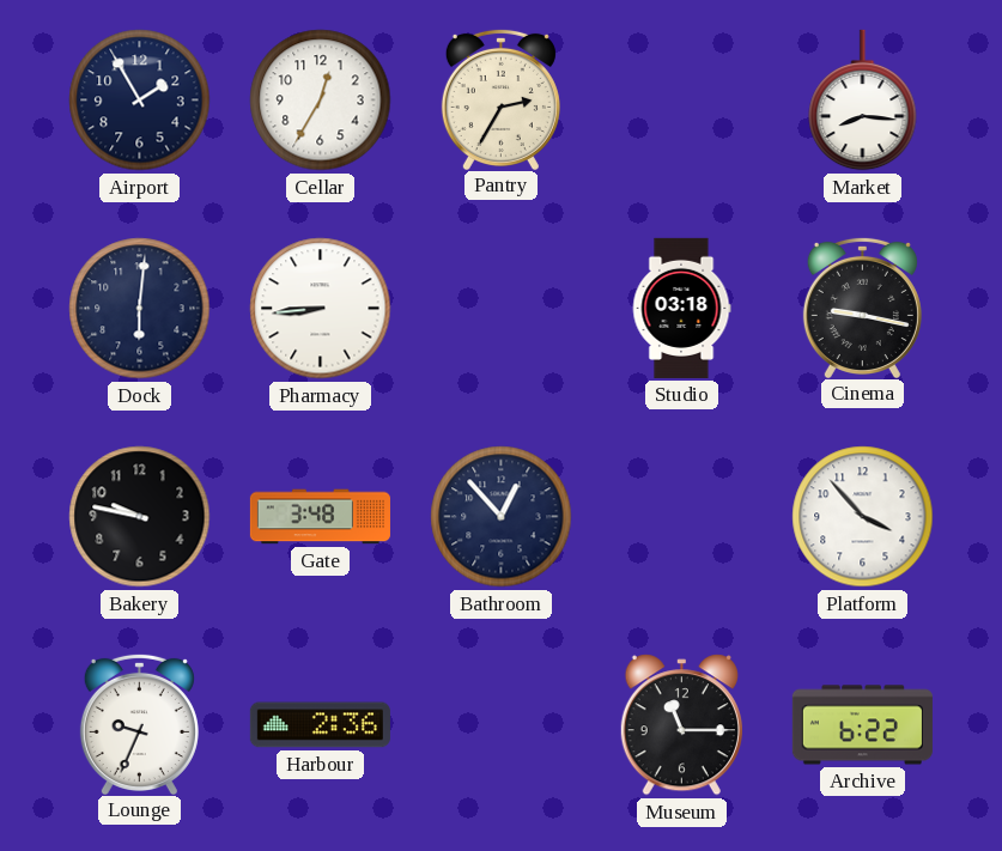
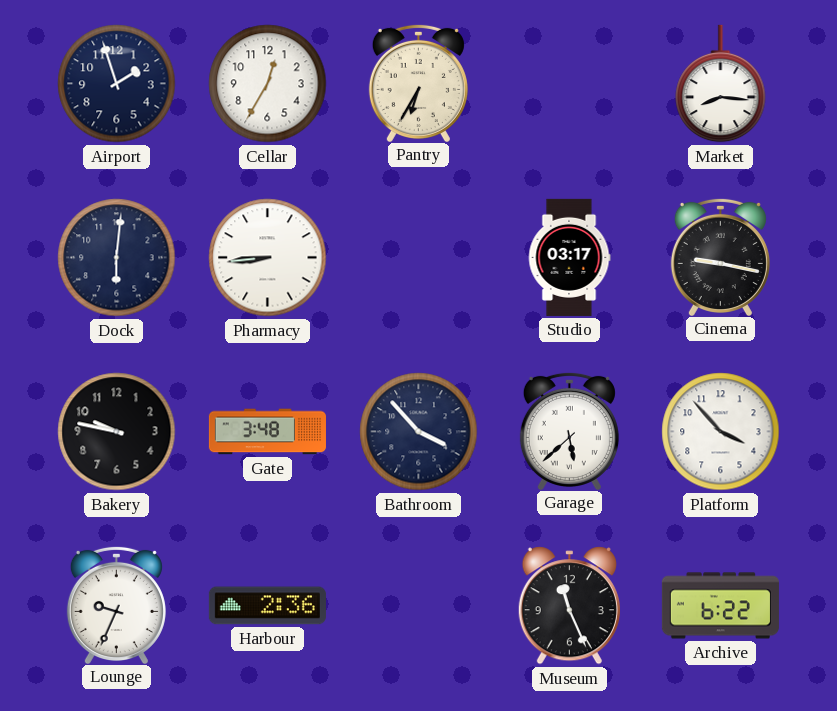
Airport: 1:55 -> 1:57
Pantry: 2:35 -> 6:35
Studio: 03:18 -> 03:17
Bathroom: 12:53 -> 3:53
Garage: none -> 5:38
Museum: 11:15 -> 11:26
